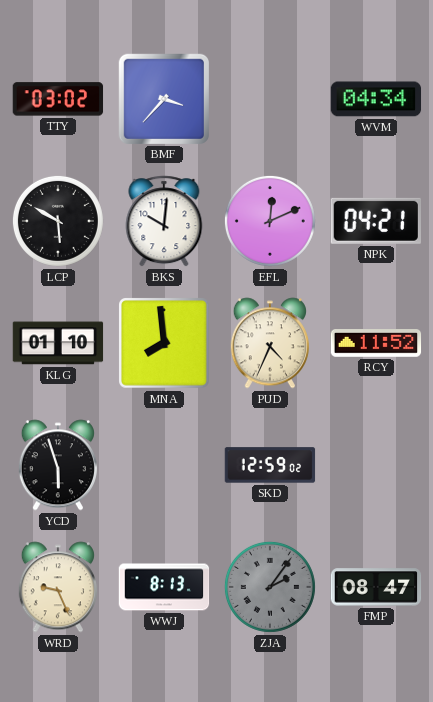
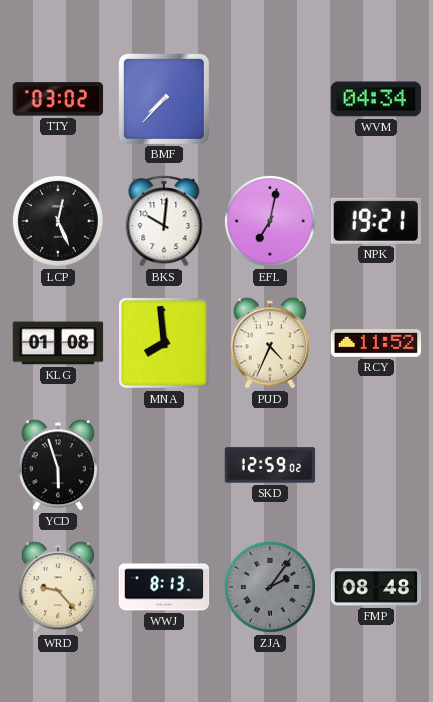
BMF: 3:37 -> 7:37
LCP: 5:50 -> 12:26
EFL: 12:11 -> 7:02
NPK: 04:21 -> 19:21
KLG: 01:10 -> 01:08
WRD: 9:26 -> 9:23
FMP: 08:47 -> 08:48
